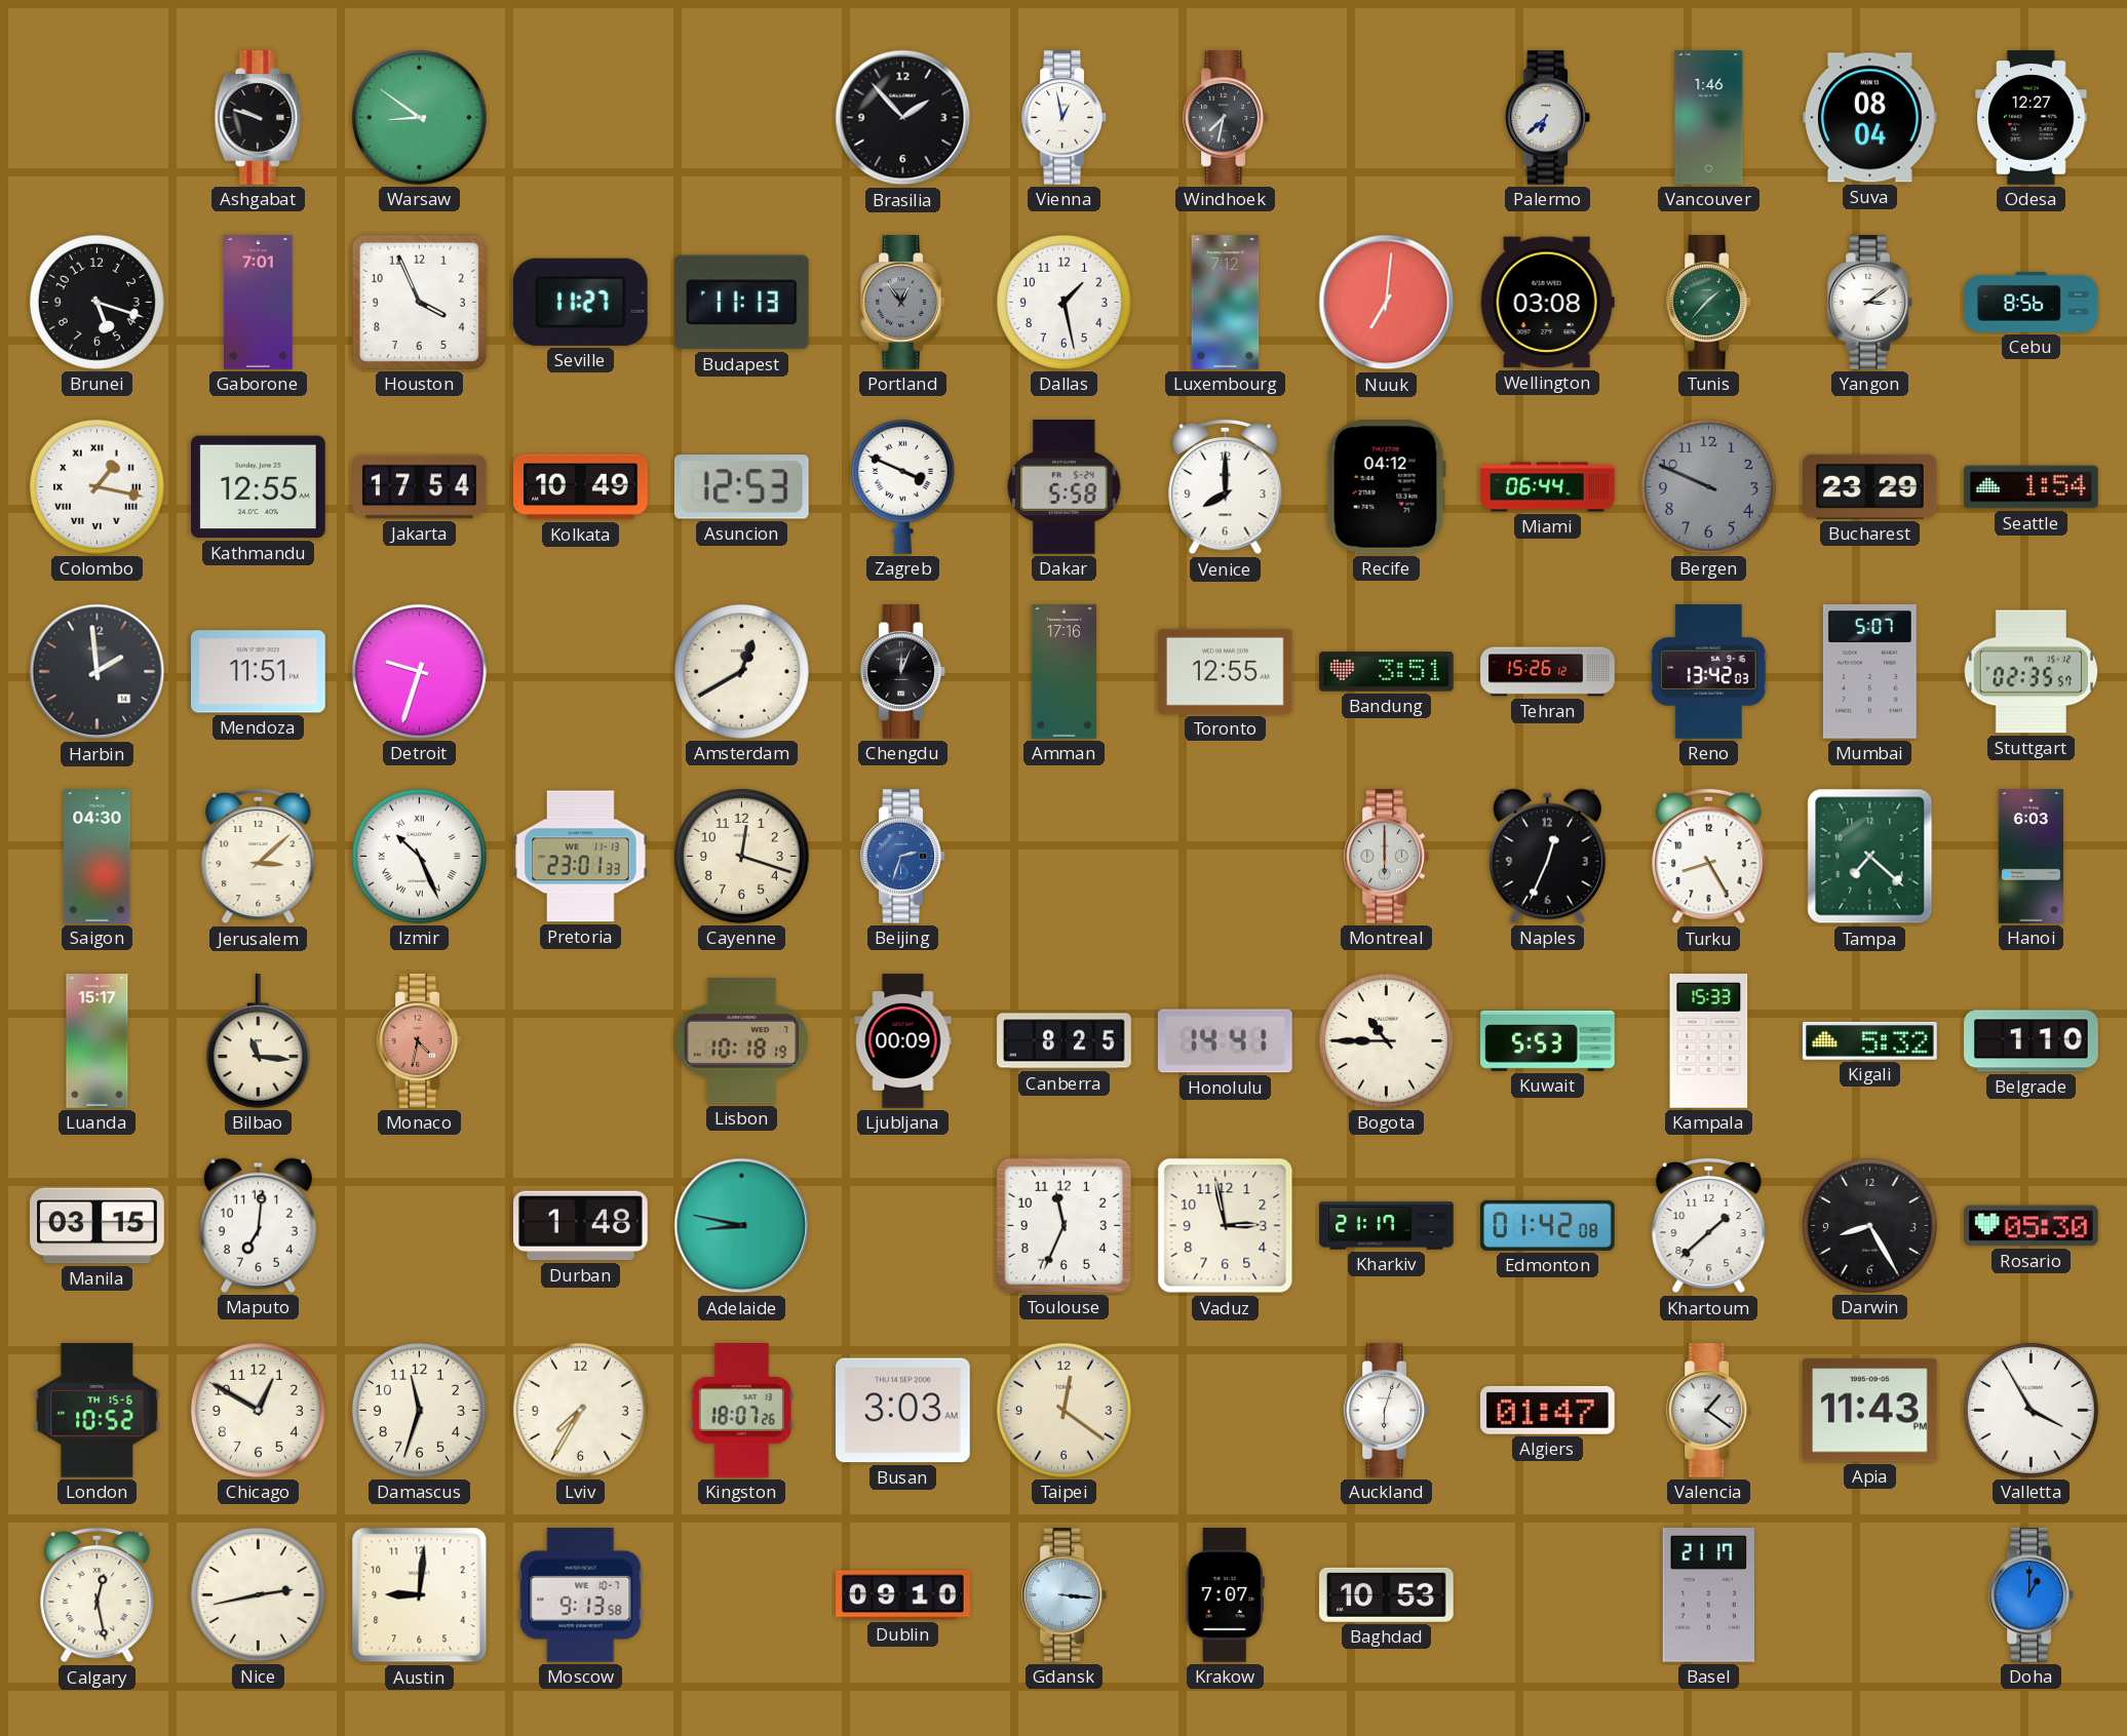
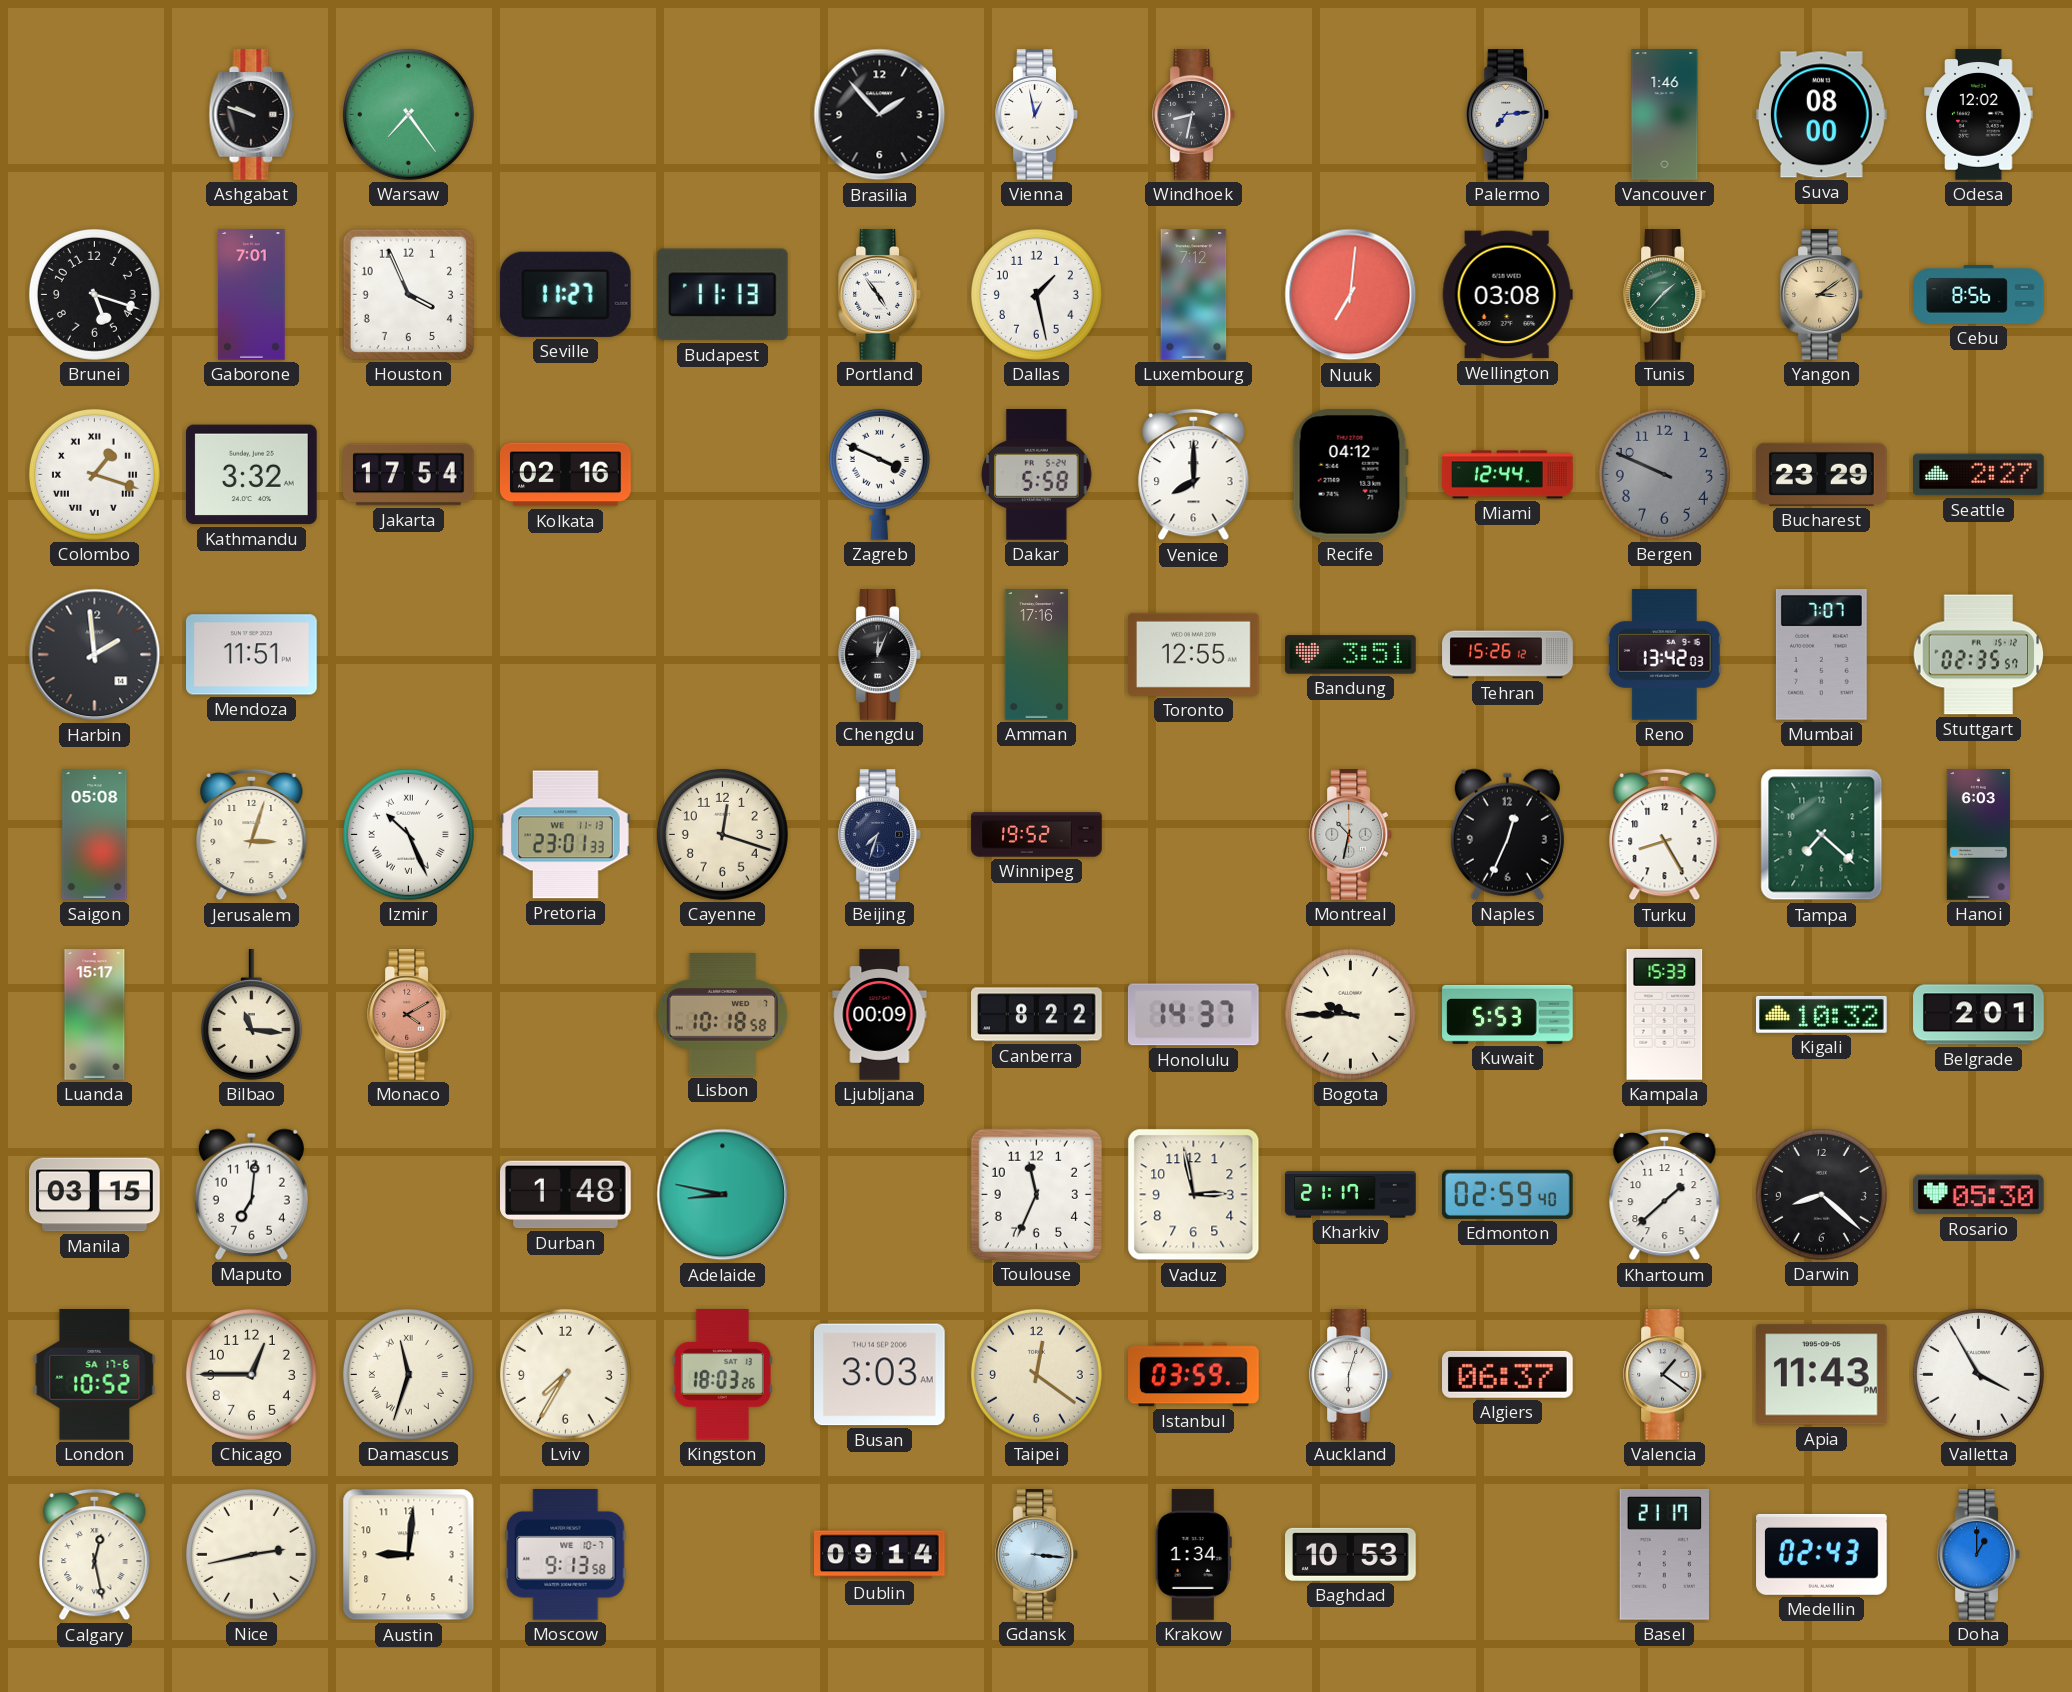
Warsaw: 8:51 -> 7:24
Windhoek: 7:32 -> 8:32
Palermo: 6:38 -> 7:14
Suva: 08:04 -> 08:00
Odesa: 12:27 -> 12:02
Portland: 12:54 -> 4:54
Portland dial: grey -> white
Yangon dial: white -> champagne
Colombo: 1:17 -> 1:18
Kathmandu: 12:55 -> 3:32
Kolkata: 10:49 -> 02:16
Asuncion: 12:53 -> none
Miami: 06:44 -> 12:44
Seattle: 1:54 -> 2:27
Detroit: 9:33 -> none
Amsterdam: 12:40 -> none
Mumbai: 5:07 -> 7:07
Saigon: 04:30 -> 05:08
Jerusalem: 3:08 -> 3:03
Beijing: 2:33 -> 7:33
Beijing dial: blue -> navy
Winnipeg: none -> 19:52
Montreal: 6:00 -> 10:32
Monaco: 4:32 -> 4:10
Lisbon: 10:18:19 -> 10:18:58
Canberra: 8:25 -> 8:22
Honolulu: 14:41 -> 14:37
Bogota: 10:45 -> 9:45
Kigali: 5:32 -> 10:32
Belgrade: 1:10 -> 2:01
Edmonton: 01:42 -> 02:59
Darwin: 8:25 -> 8:22
London date: TH 15-6 -> SA 17-6
Chicago: 12:50 -> 12:45
Damascus numerals: Arabic -> Roman
Kingston: 18:07 -> 18:03
Istanbul: none -> 03:59
Algiers: 01:47 -> 06:37
Dublin: 09:10 -> 09:14
Krakow: 7:07 -> 1:34
Medellin: none -> 02:43
